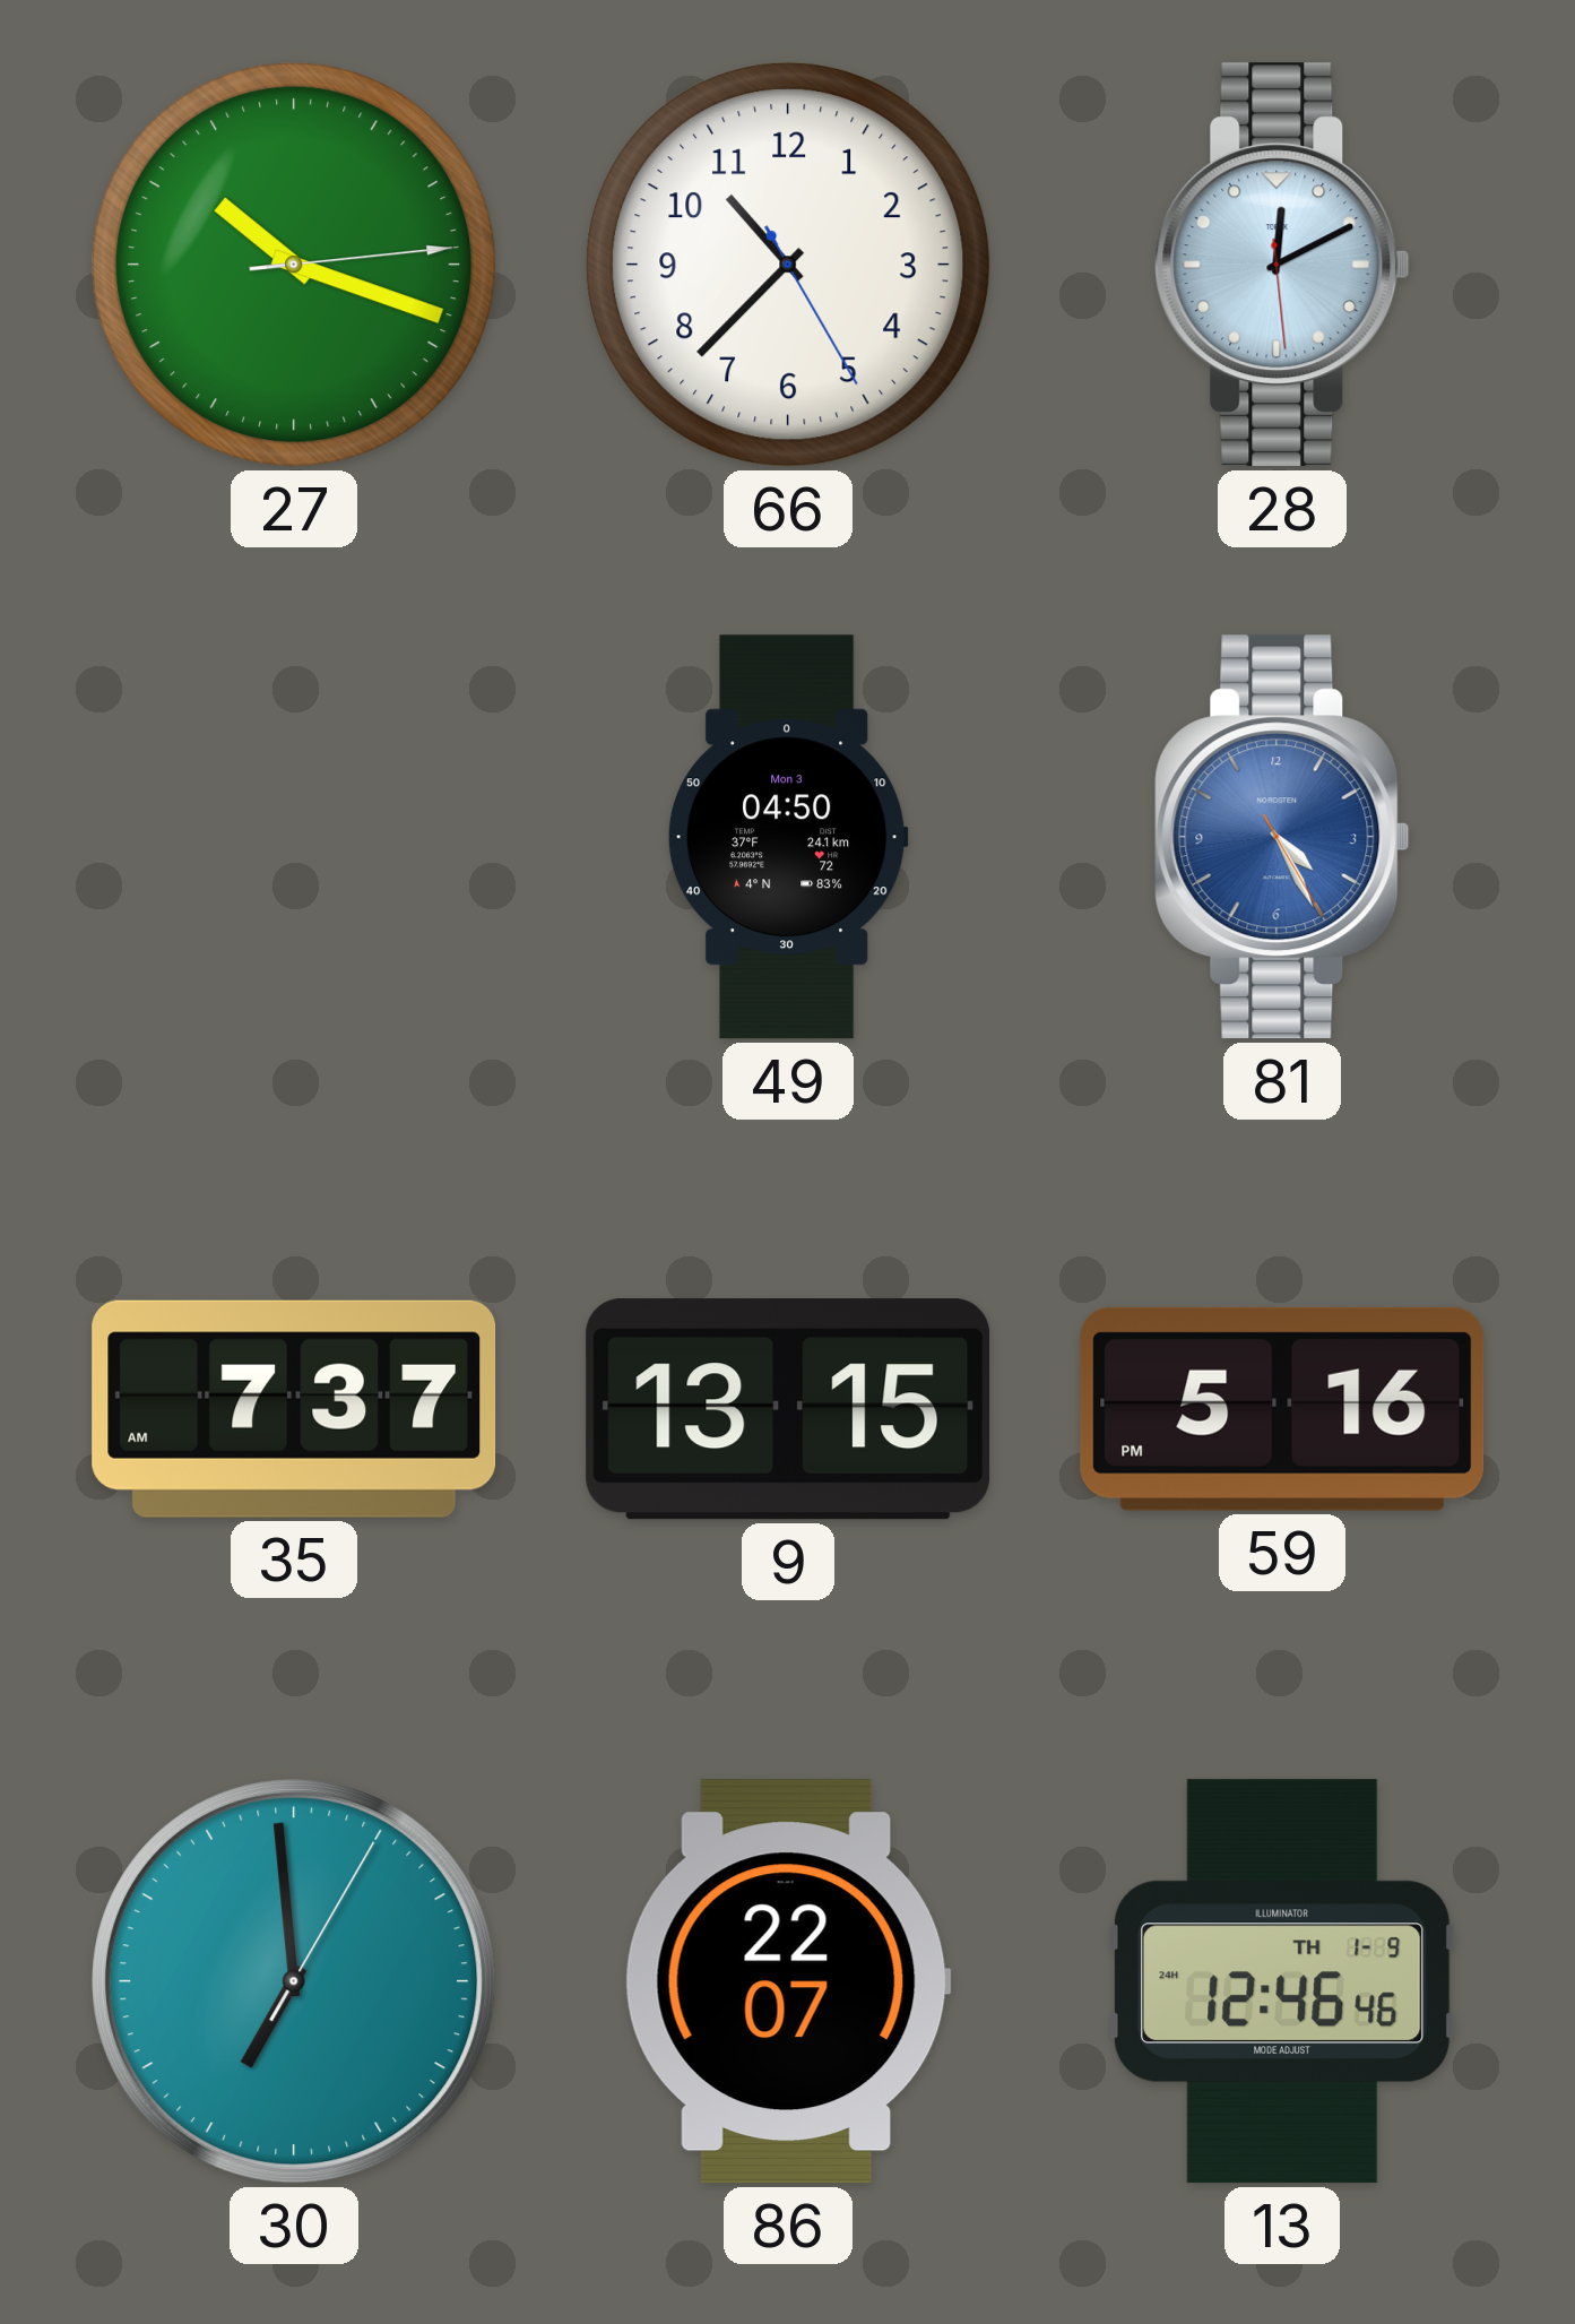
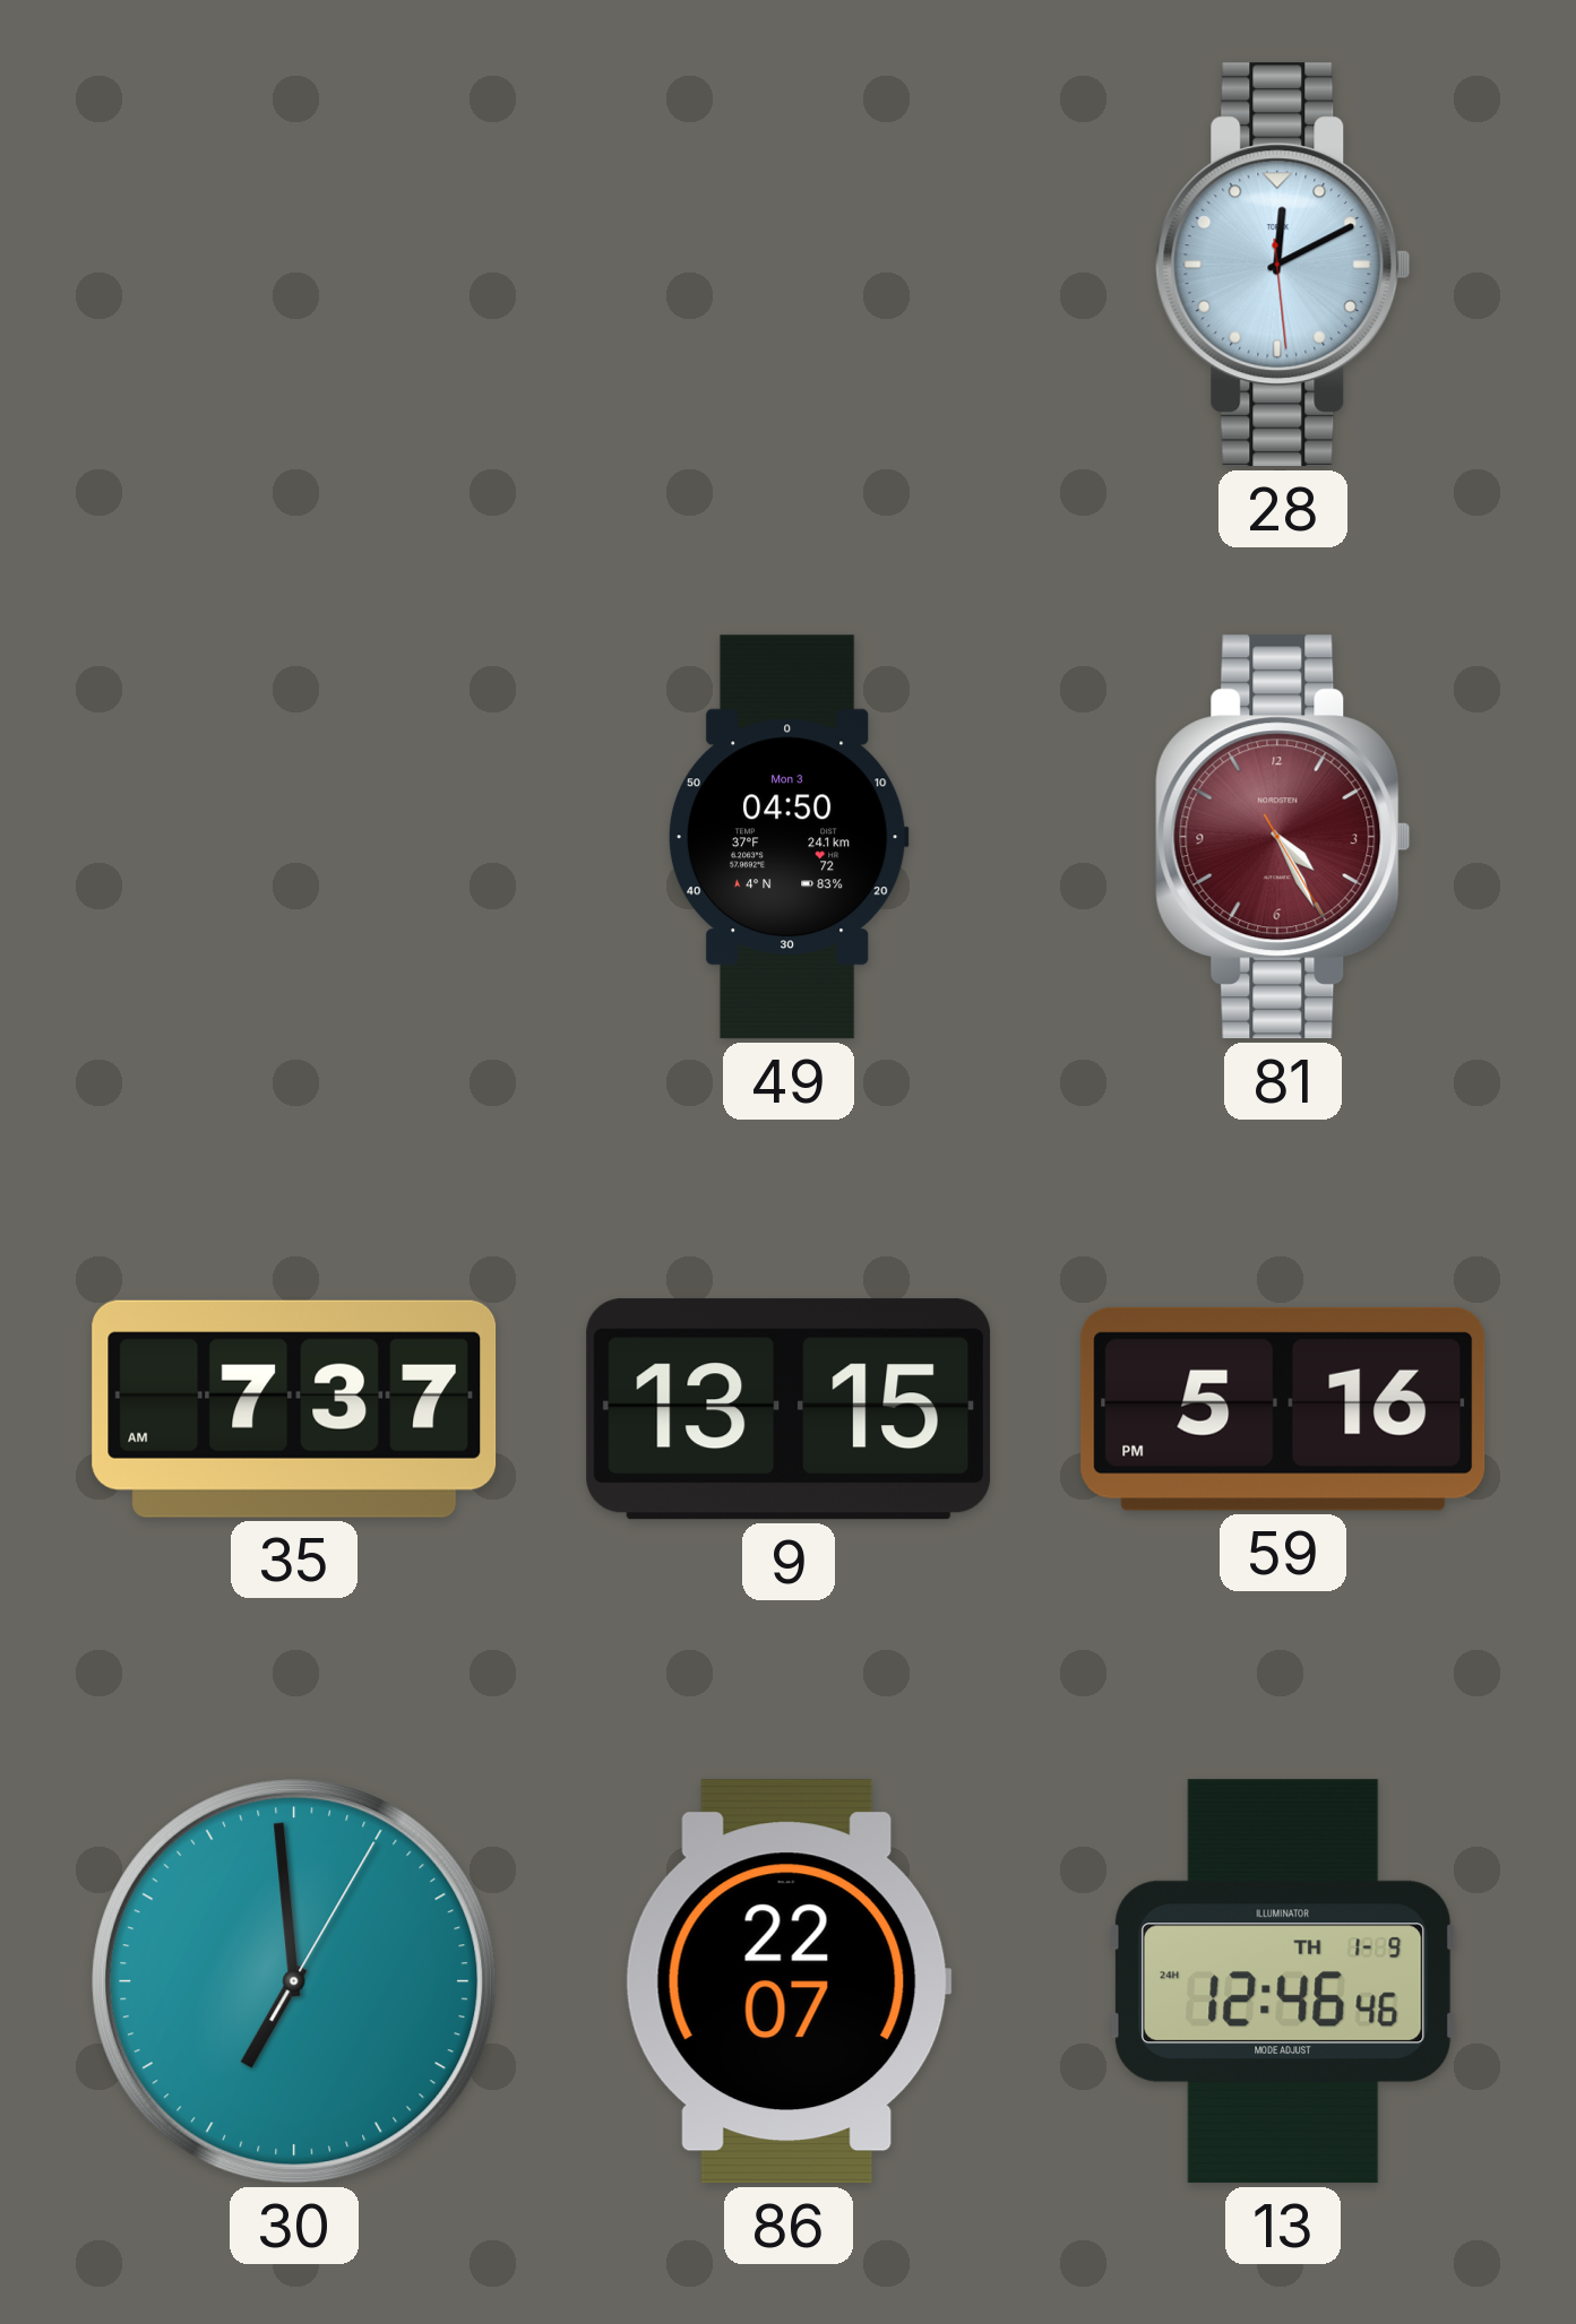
27: 10:18 -> none
66: 10:37 -> none
81 dial: blue -> burgundy
